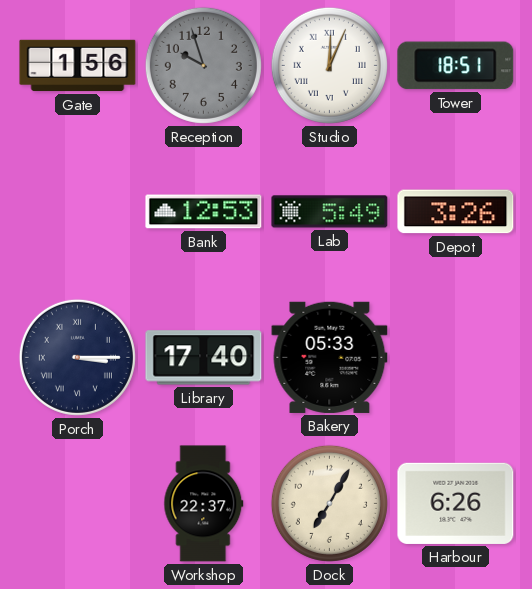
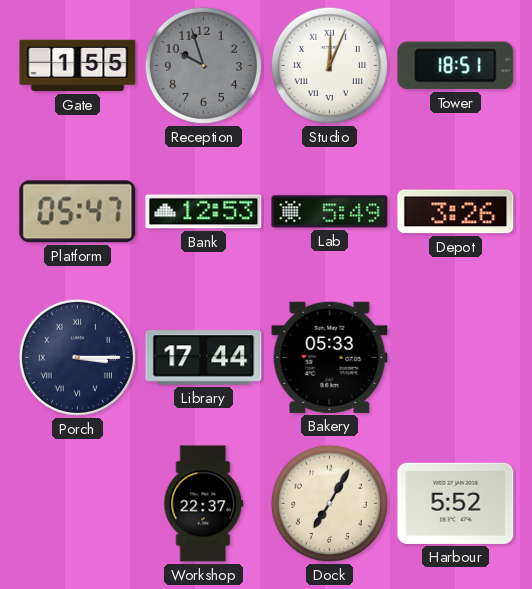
Gate: 1:56 -> 1:55
Platform: none -> 05:47
Library: 17:40 -> 17:44
Harbour: 6:26 -> 5:52
